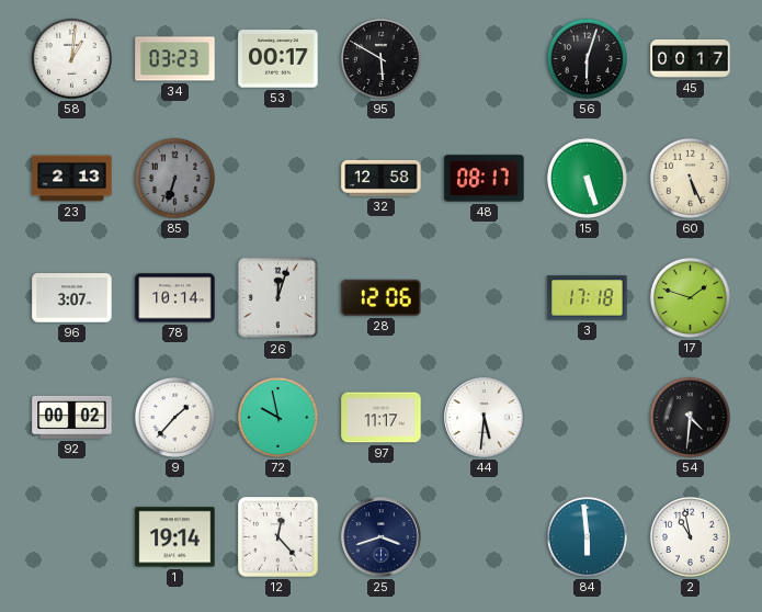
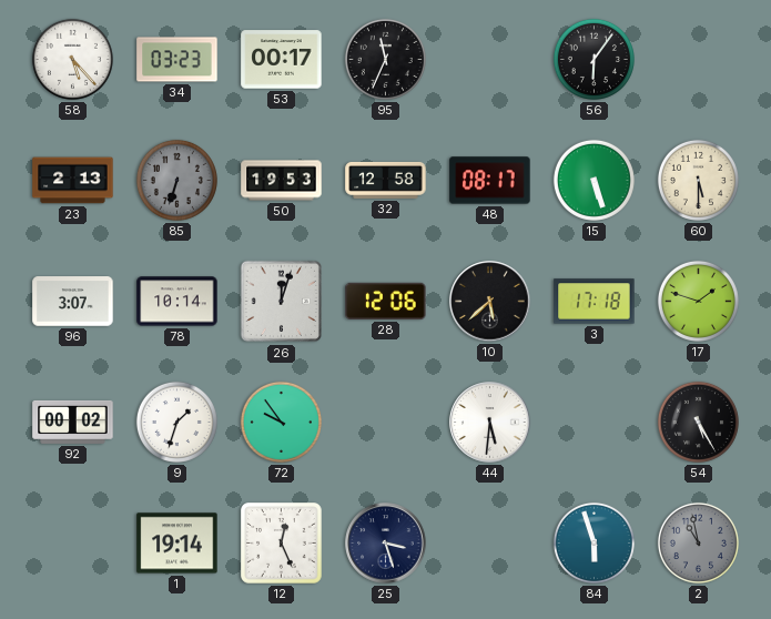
58: 1:01 -> 5:23
95: 5:50 -> 11:34
56: 6:03 -> 6:06
45: 00:17 -> none
50: none -> 19:53
60: 5:26 -> 5:30
10: none -> 5:38
9: 1:37 -> 1:33
72: 9:58 -> 9:54
97: 11:17 -> none
54: 4:31 -> 5:25
12: 12:23 -> 12:26
25: 3:42 -> 3:27
84: 5:59 -> 5:57
2 dial: white -> grey
